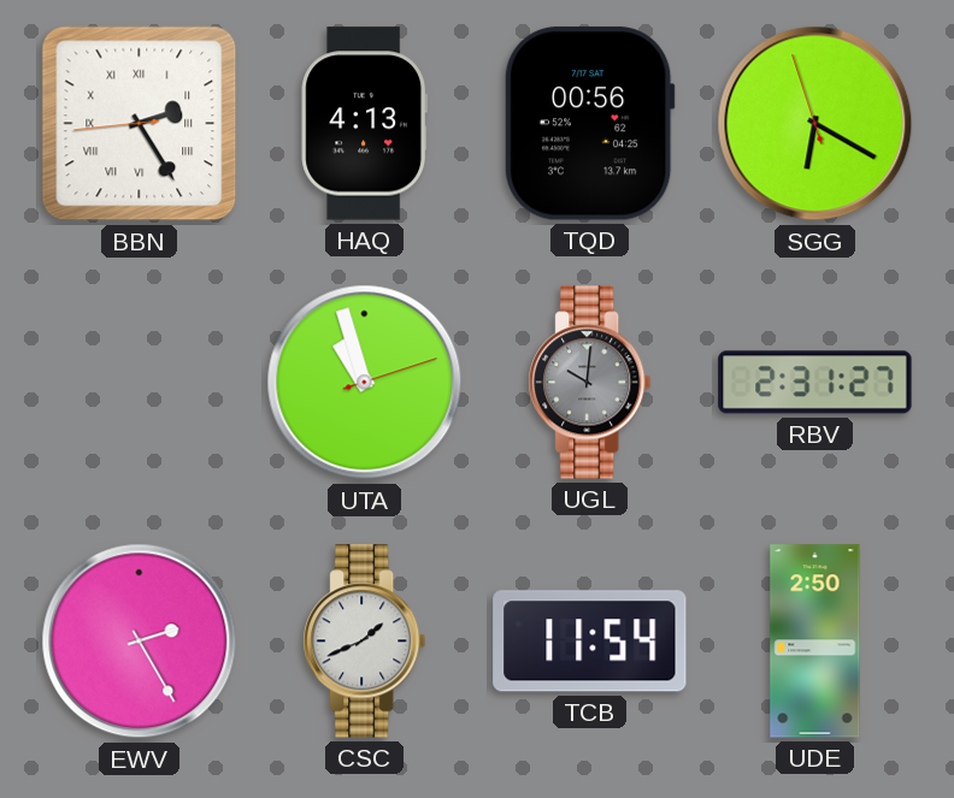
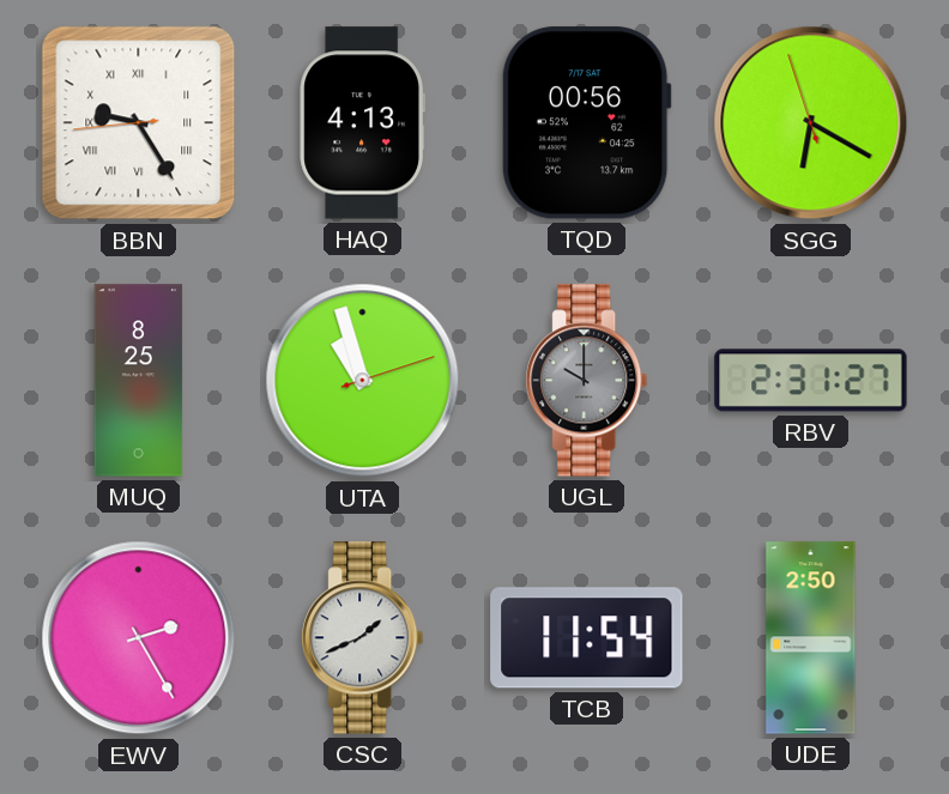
BBN: 2:24 -> 9:24
MUQ: none -> 8:25
UGL: 10:01 -> 10:00
